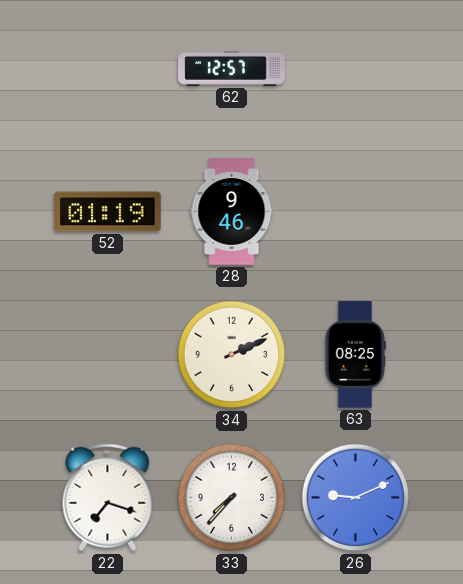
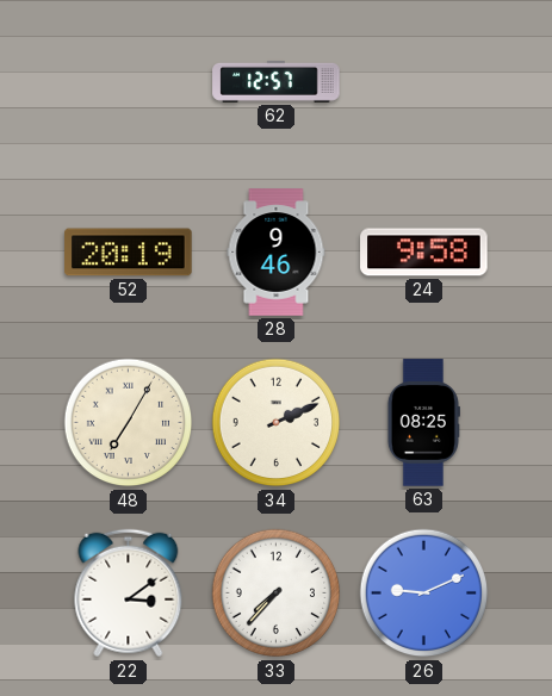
52: 01:19 -> 20:19
24: none -> 9:58
48: none -> 7:05
22: 7:18 -> 3:09
